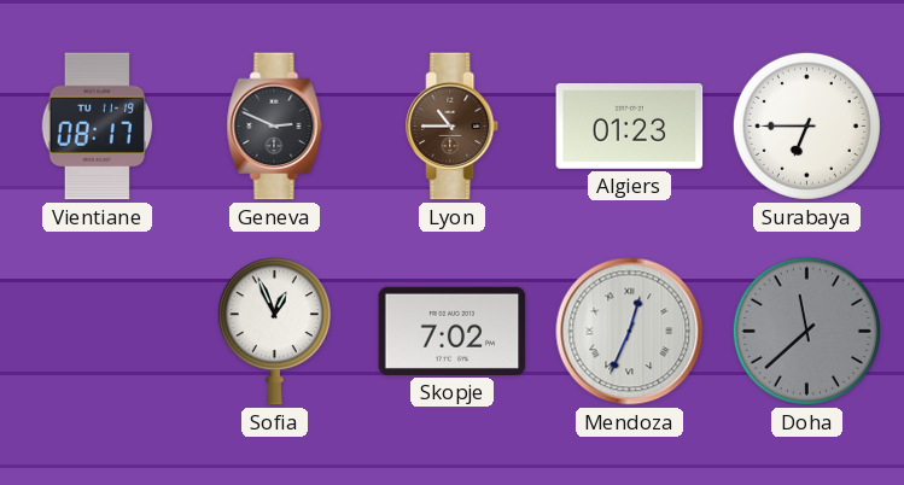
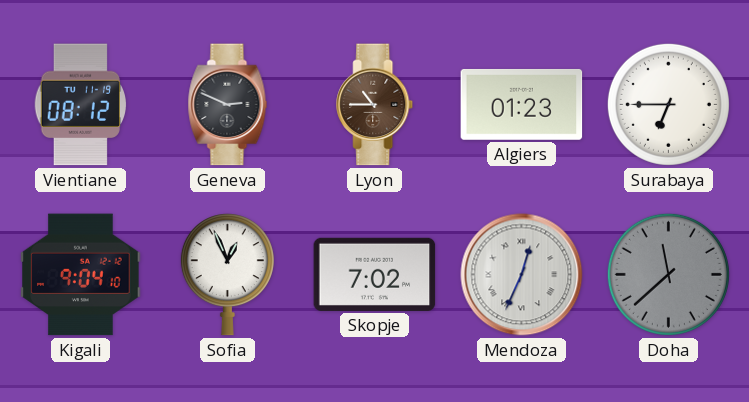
Vientiane: 08:17 -> 08:12
Kigali: none -> 9:04
